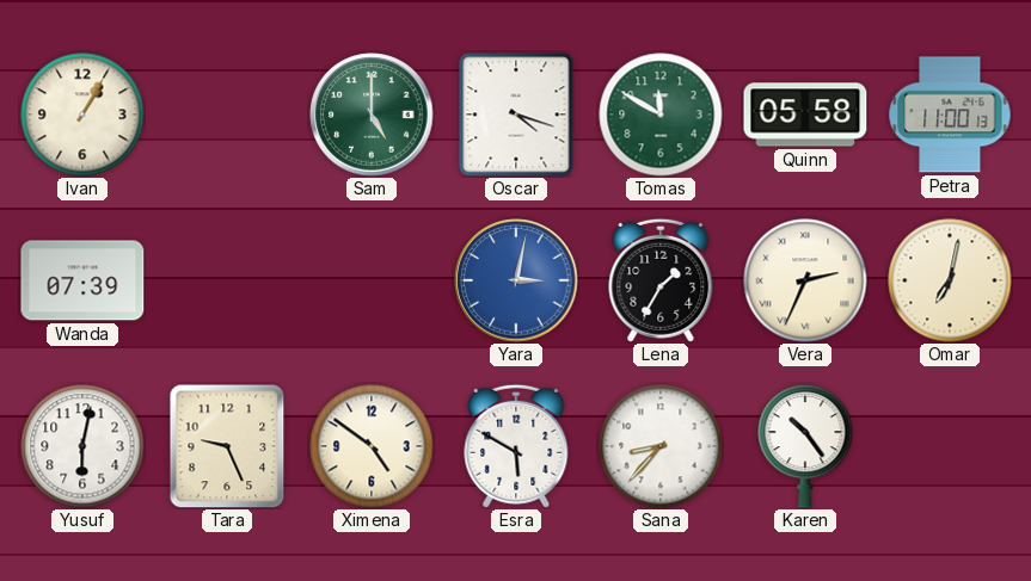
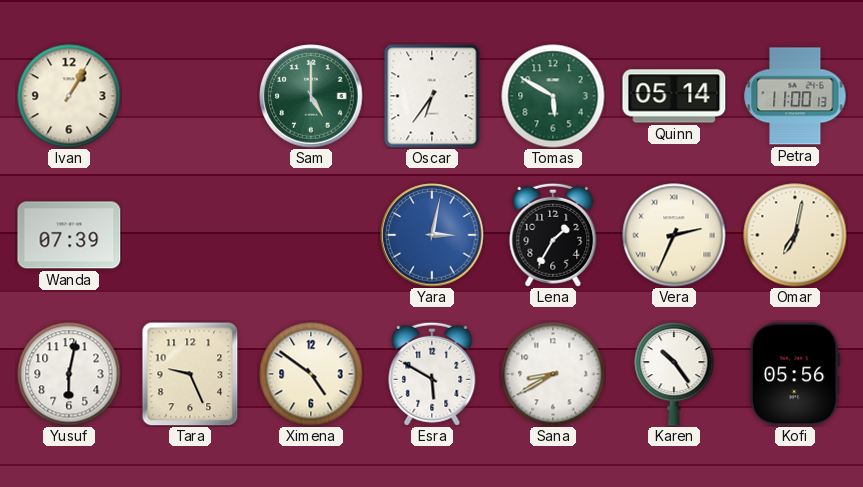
Oscar: 4:18 -> 6:36
Tomas: 11:50 -> 5:50
Quinn: 05:58 -> 05:14
Sana: 8:37 -> 8:40
Kofi: none -> 05:56
